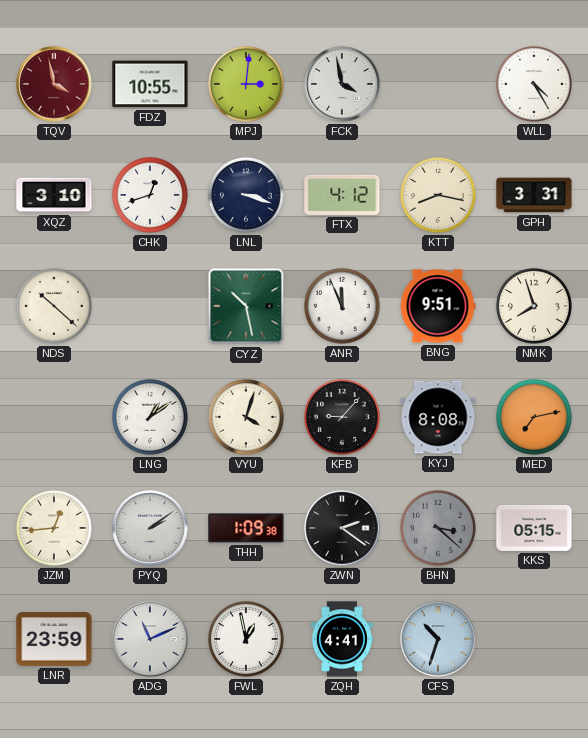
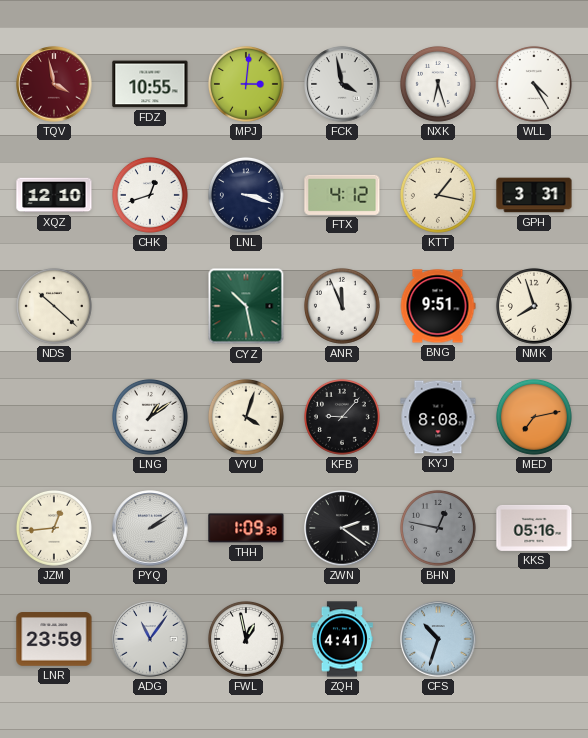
NXK: none -> 6:27
XQZ: 3:10 -> 12:10
KTT: 8:17 -> 1:17
BHN: 3:22 -> 12:47
KKS: 05:15 -> 05:16
ADG: 11:11 -> 11:06
